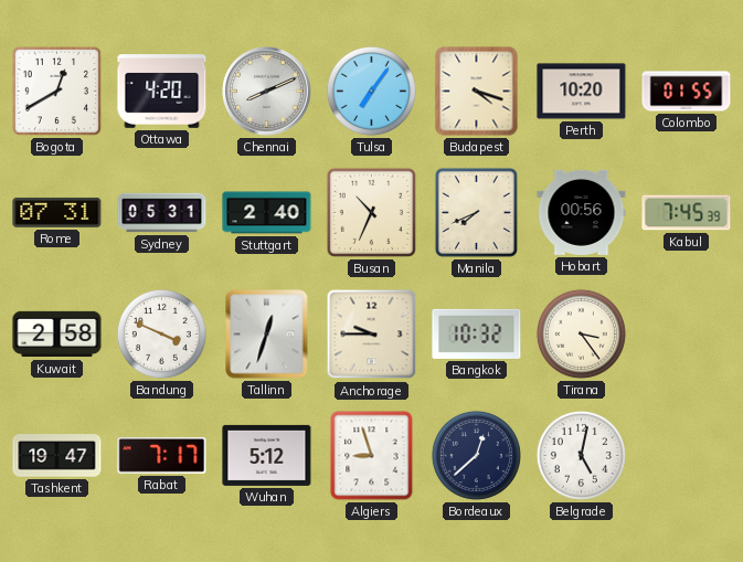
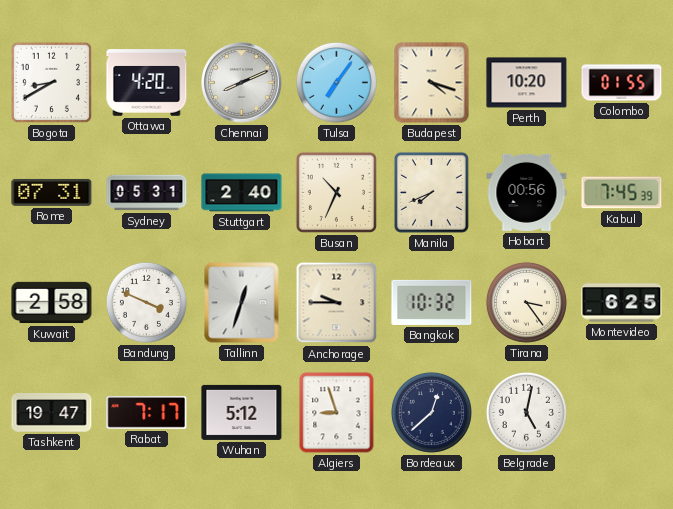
Bogota: 12:40 -> 8:40
Montevideo: none -> 6:25
